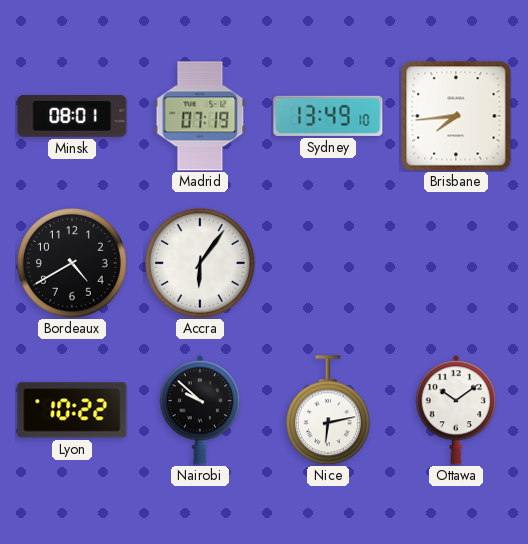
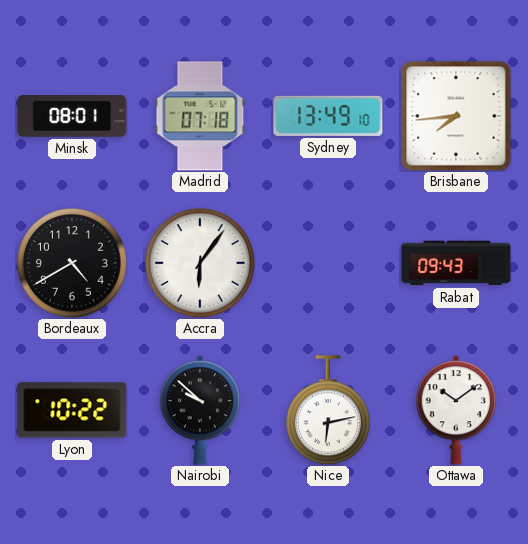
Madrid: 07:19 -> 07:18
Rabat: none -> 09:43
